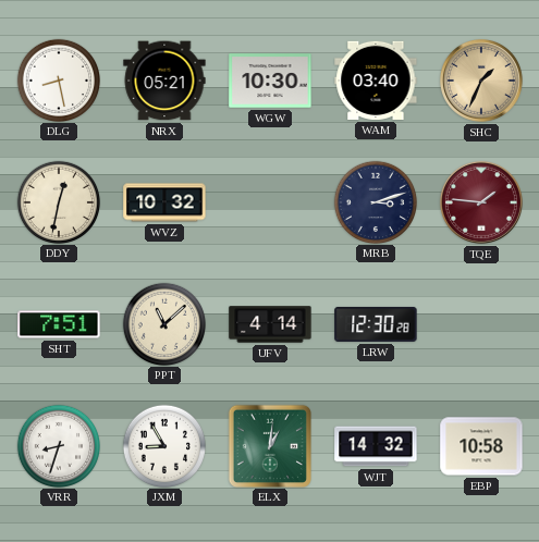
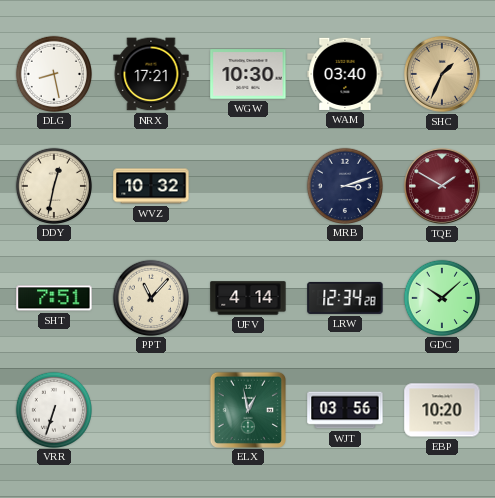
NRX: 05:21 -> 17:21
TQE: 1:46 -> 1:50
PPT: 11:08 -> 11:07
LRW: 12:30 -> 12:34
GDC: none -> 10:08
VRR: 8:33 -> 6:33
JXM: 8:55 -> none
ELX: 1:01 -> 12:58
WJT: 14:32 -> 03:56
EBP: 10:58 -> 10:20
